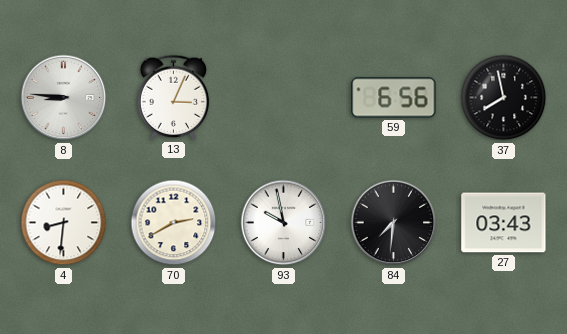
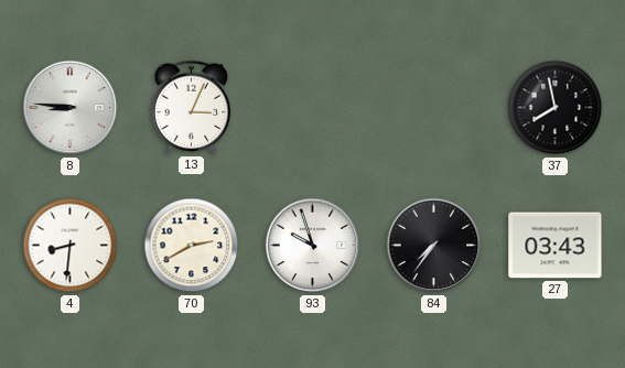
59: 6:56 -> none
93: 9:58 -> 9:57
84: 7:31 -> 7:36
